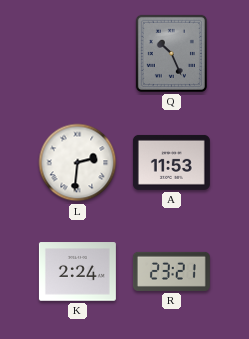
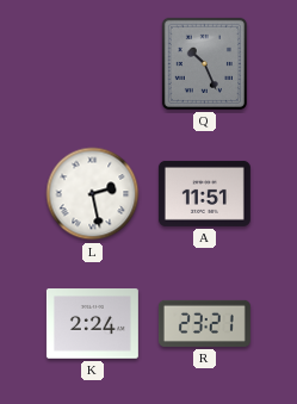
L: 2:31 -> 2:28
A: 11:53 -> 11:51
